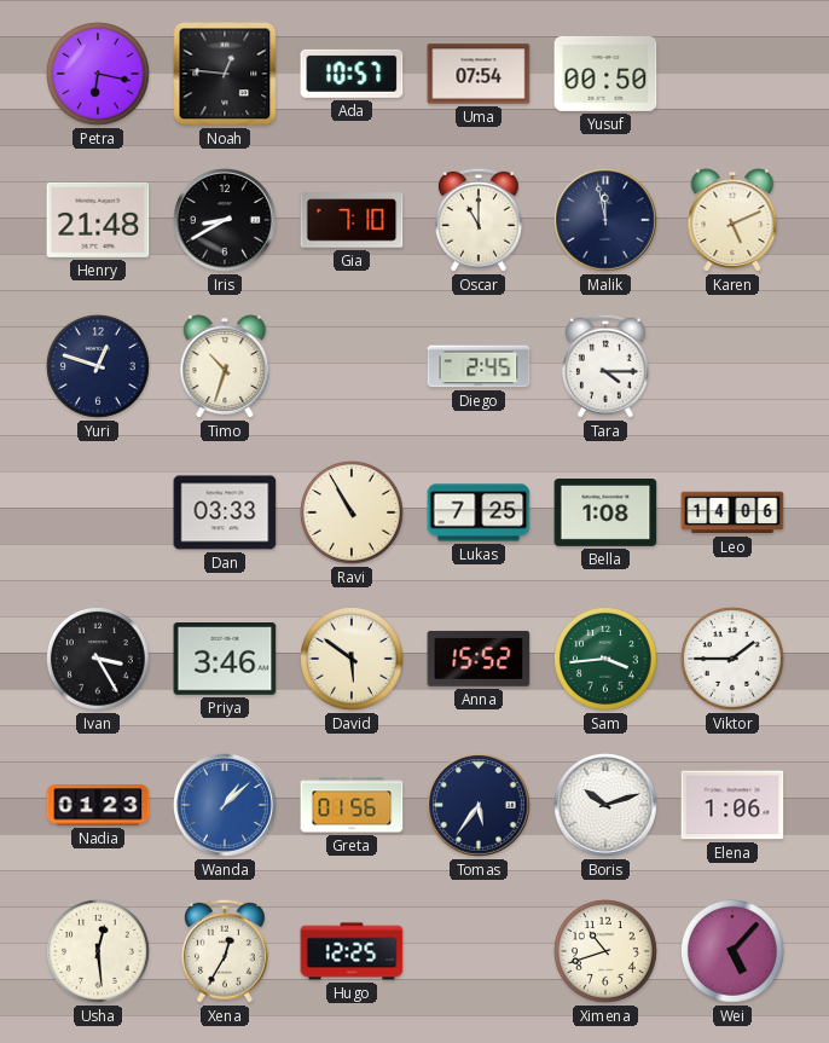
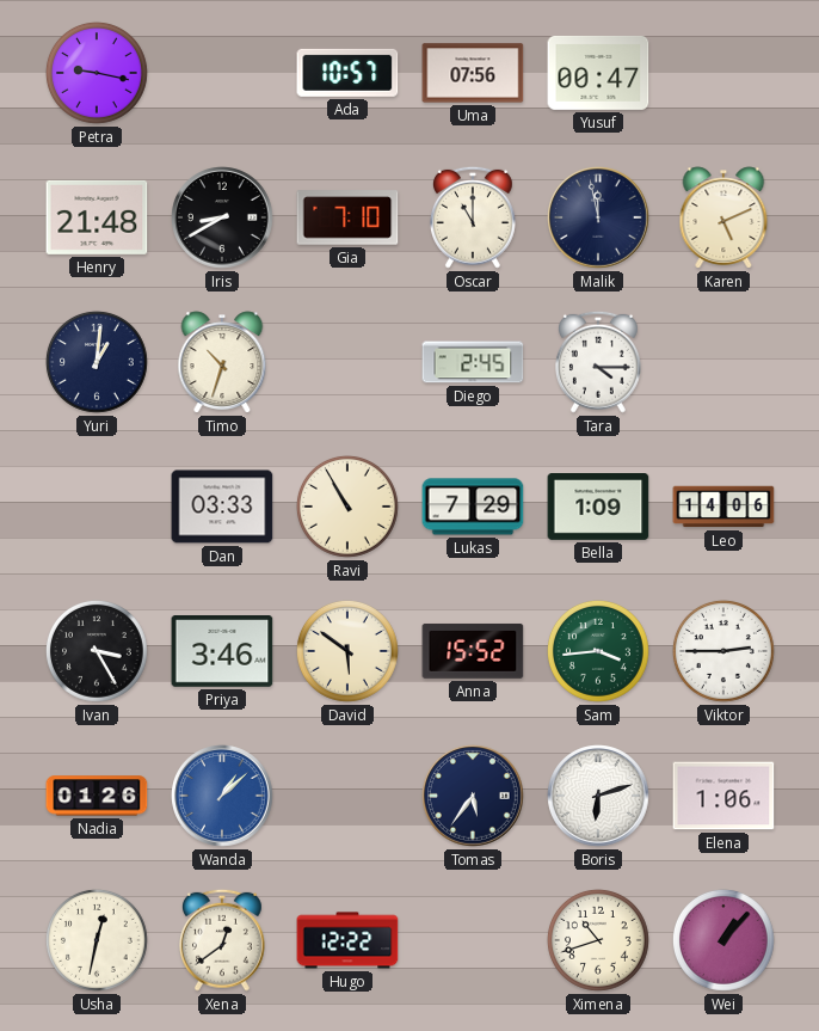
Petra: 6:17 -> 9:17
Noah: 12:46 -> none
Uma: 07:54 -> 07:56
Yusuf: 00:50 -> 00:47
Yuri: 12:48 -> 1:01
Lukas: 7:25 -> 7:29
Bella: 1:08 -> 1:09
Viktor: 1:45 -> 2:45
Nadia: 01:23 -> 01:26
Greta: 01:56 -> none
Boris: 10:12 -> 6:12
Usha: 12:29 -> 12:32
Xena: 12:35 -> 12:39
Hugo: 12:25 -> 12:22
Wei: 5:07 -> 1:07
